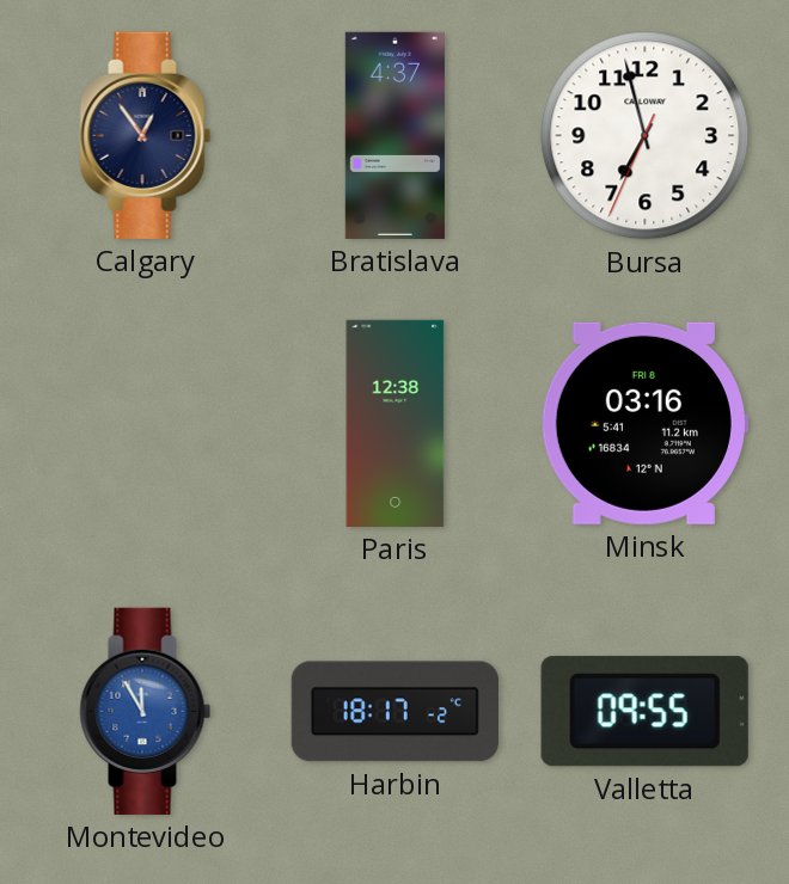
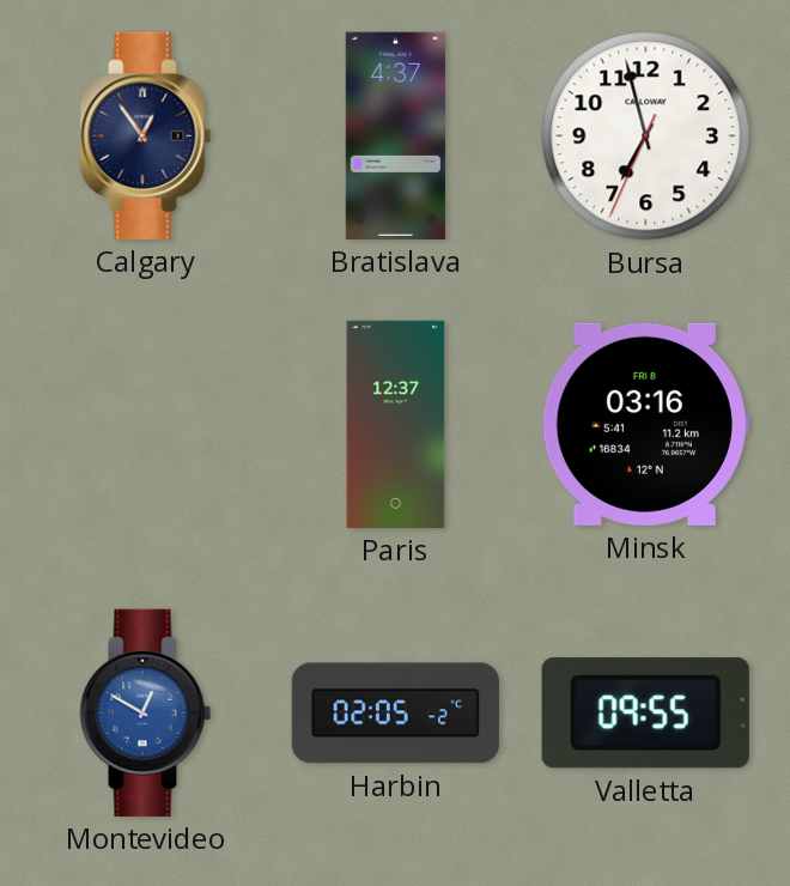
Paris: 12:38 -> 12:37
Montevideo: 11:55 -> 12:50
Harbin: 18:17 -> 02:05
